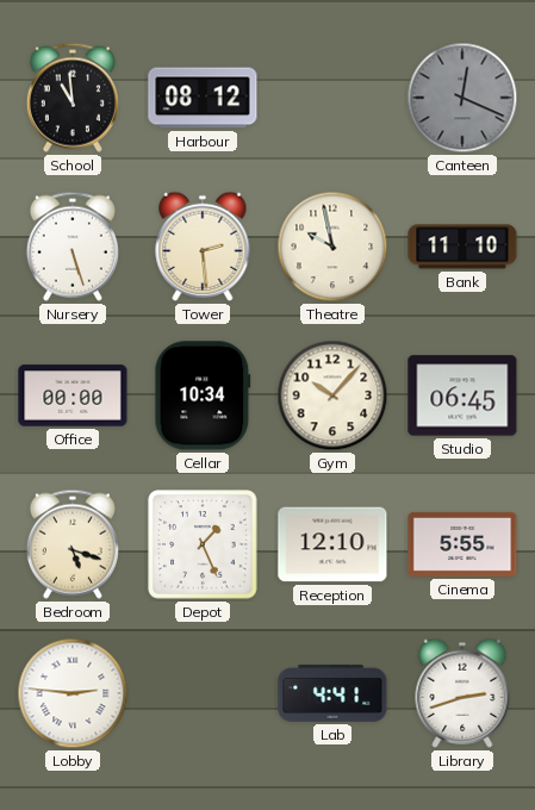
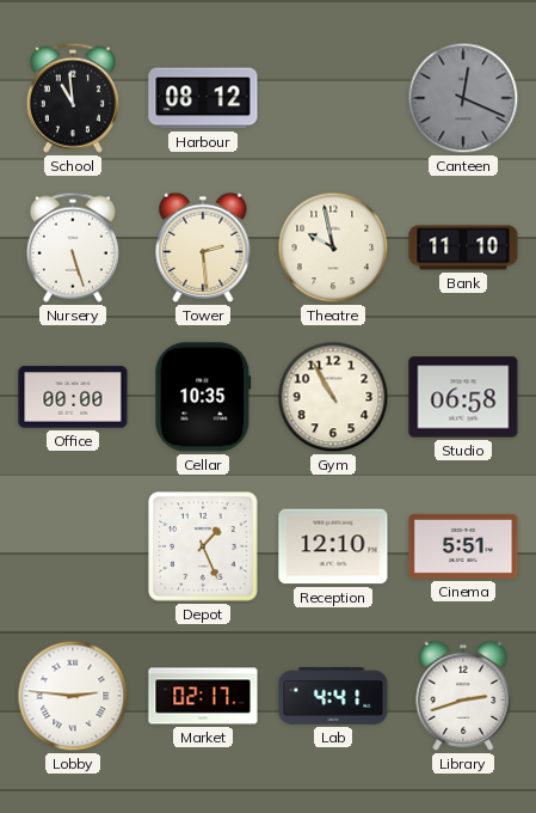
Cellar: 10:34 -> 10:35
Gym: 10:07 -> 10:55
Studio: 06:45 -> 06:58
Bedroom: 5:18 -> none
Cinema: 5:55 -> 5:51
Market: none -> 02:17
